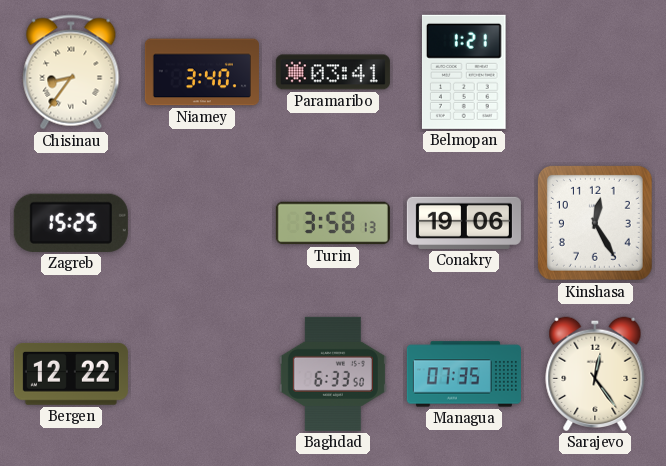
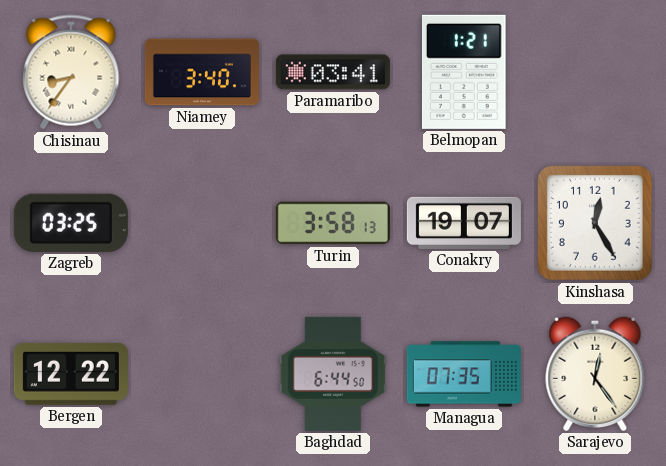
Zagreb: 15:25 -> 03:25
Conakry: 19:06 -> 19:07
Baghdad: 6:33 -> 6:44
